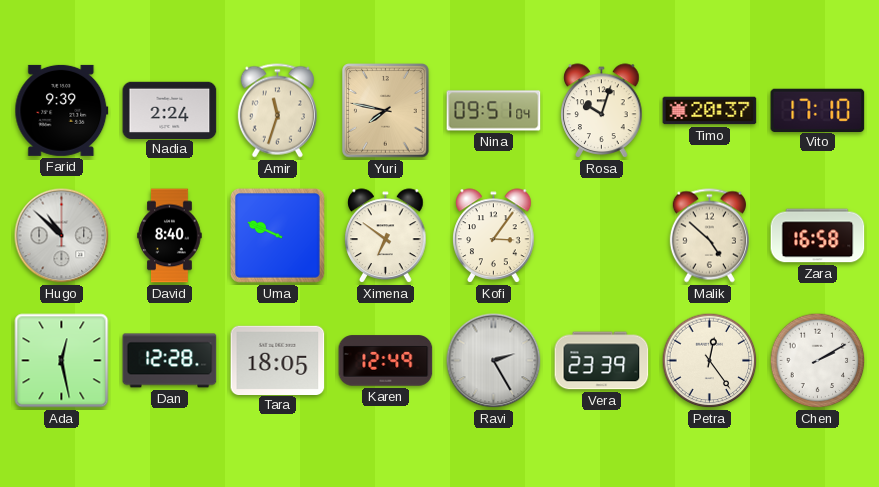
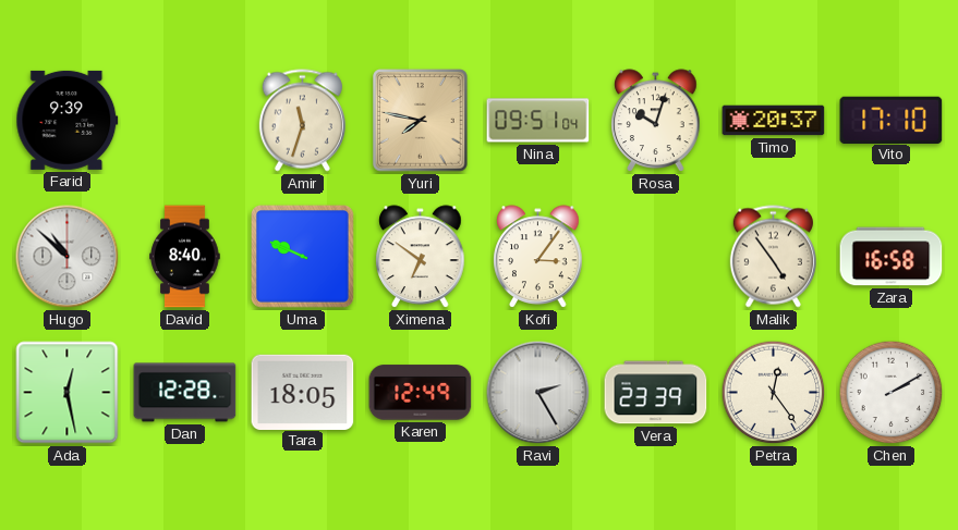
Nadia: 2:24 -> none
Malik: 4:52 -> 4:54
